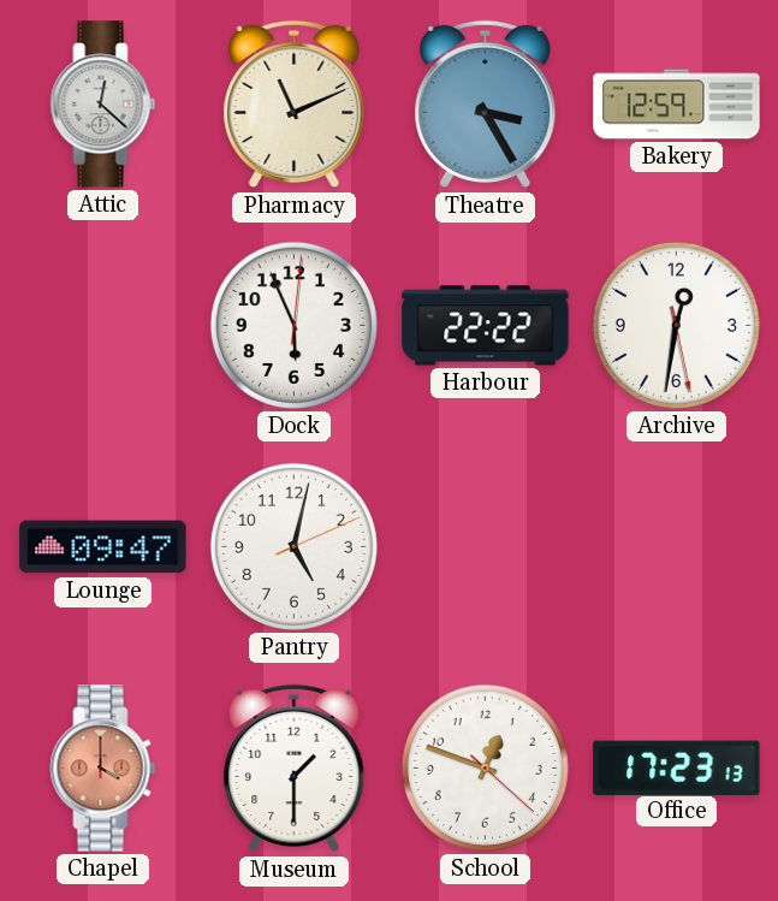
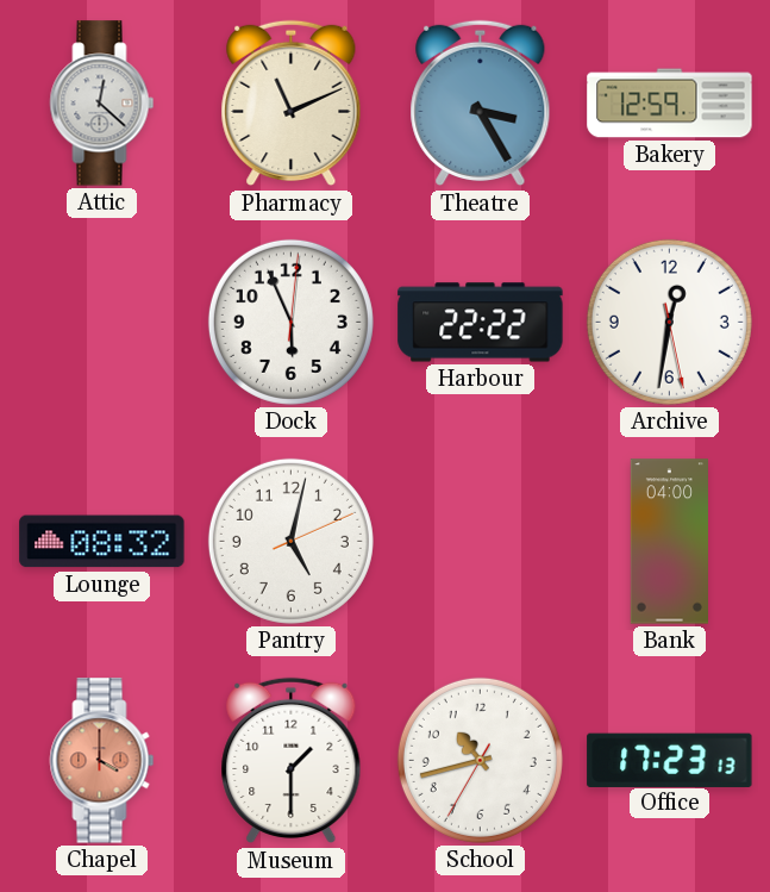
Lounge: 09:47 -> 08:32
Bank: none -> 04:00
School: 12:48 -> 10:42
